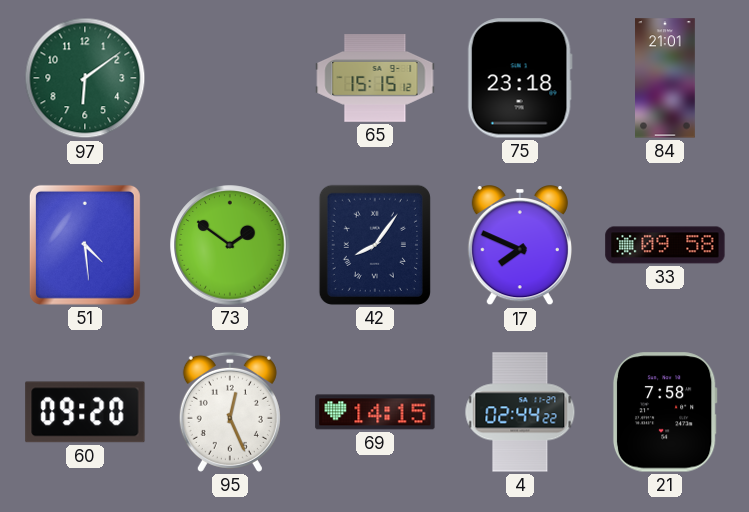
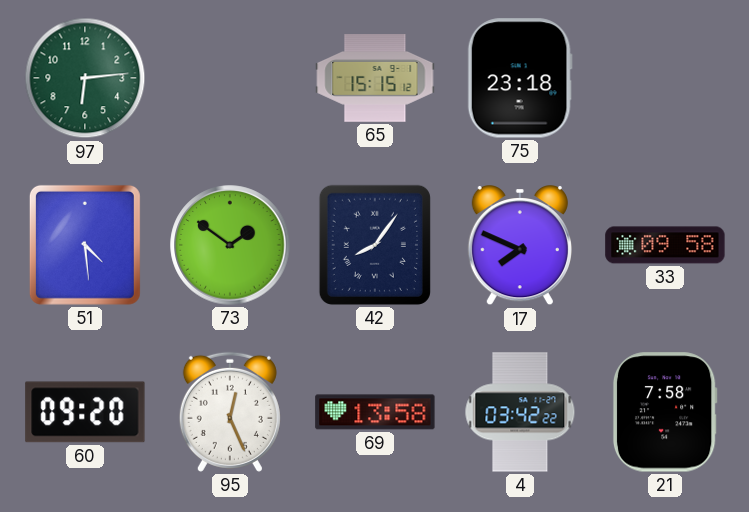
97: 6:09 -> 6:14
84: 21:01 -> none
69: 14:15 -> 13:58
4: 02:44 -> 03:42
